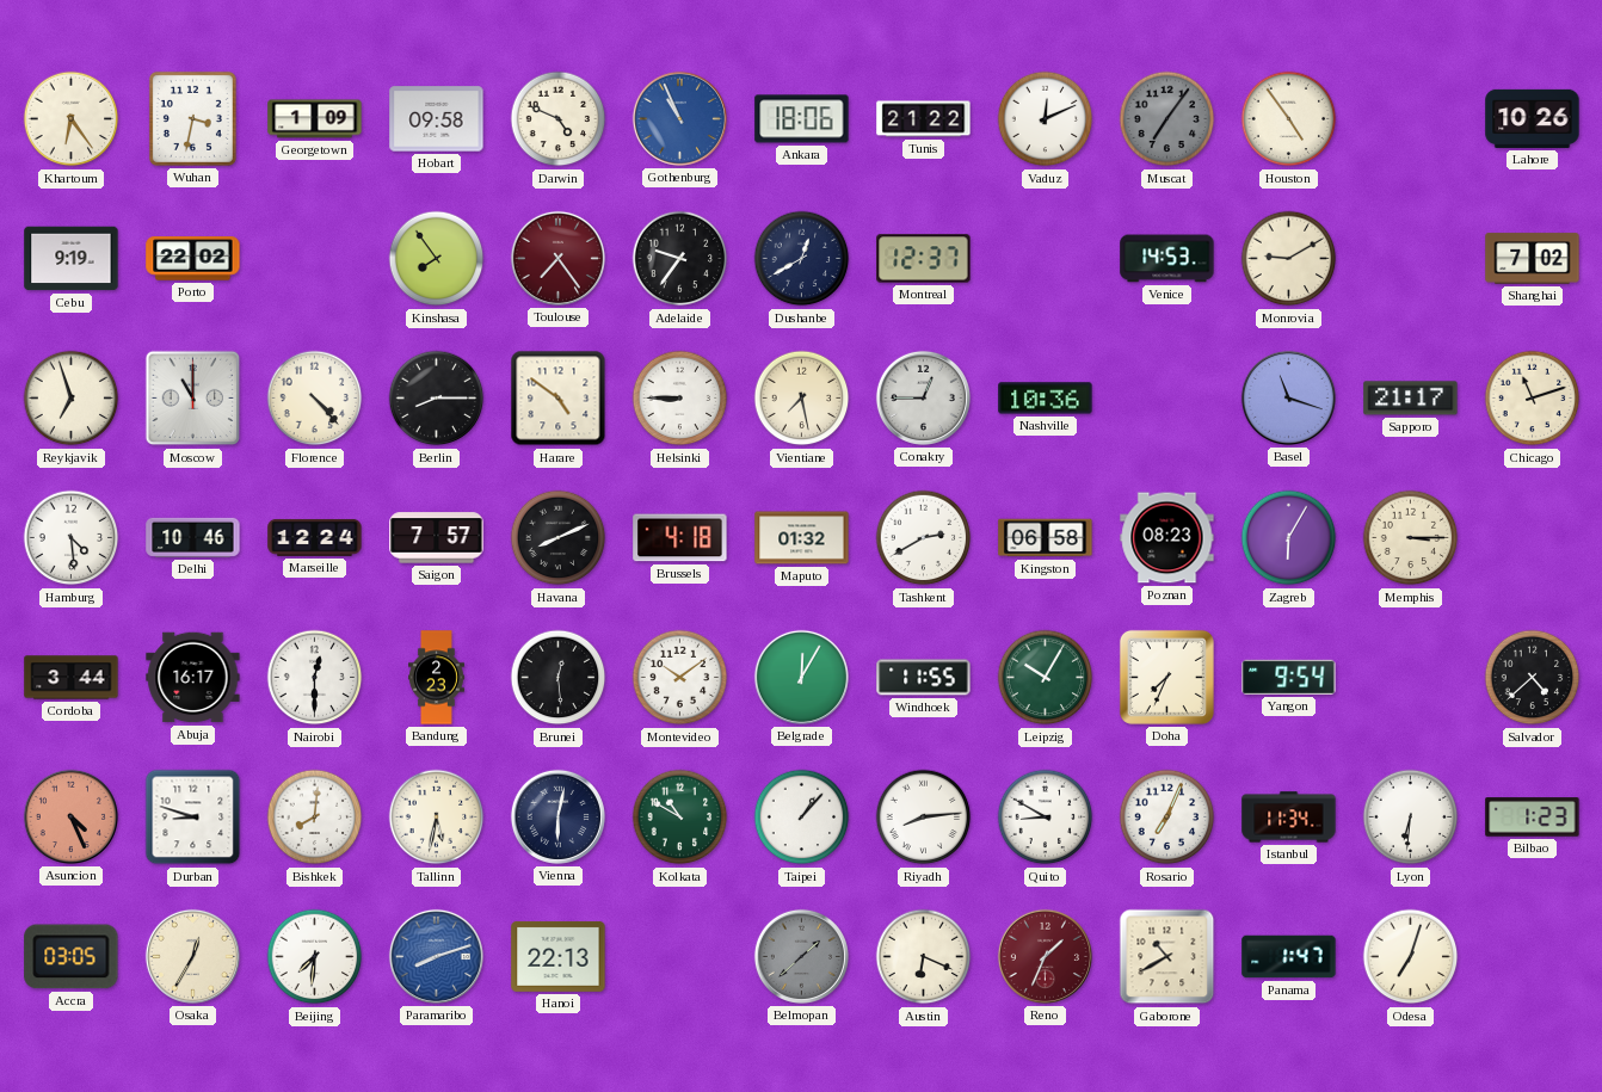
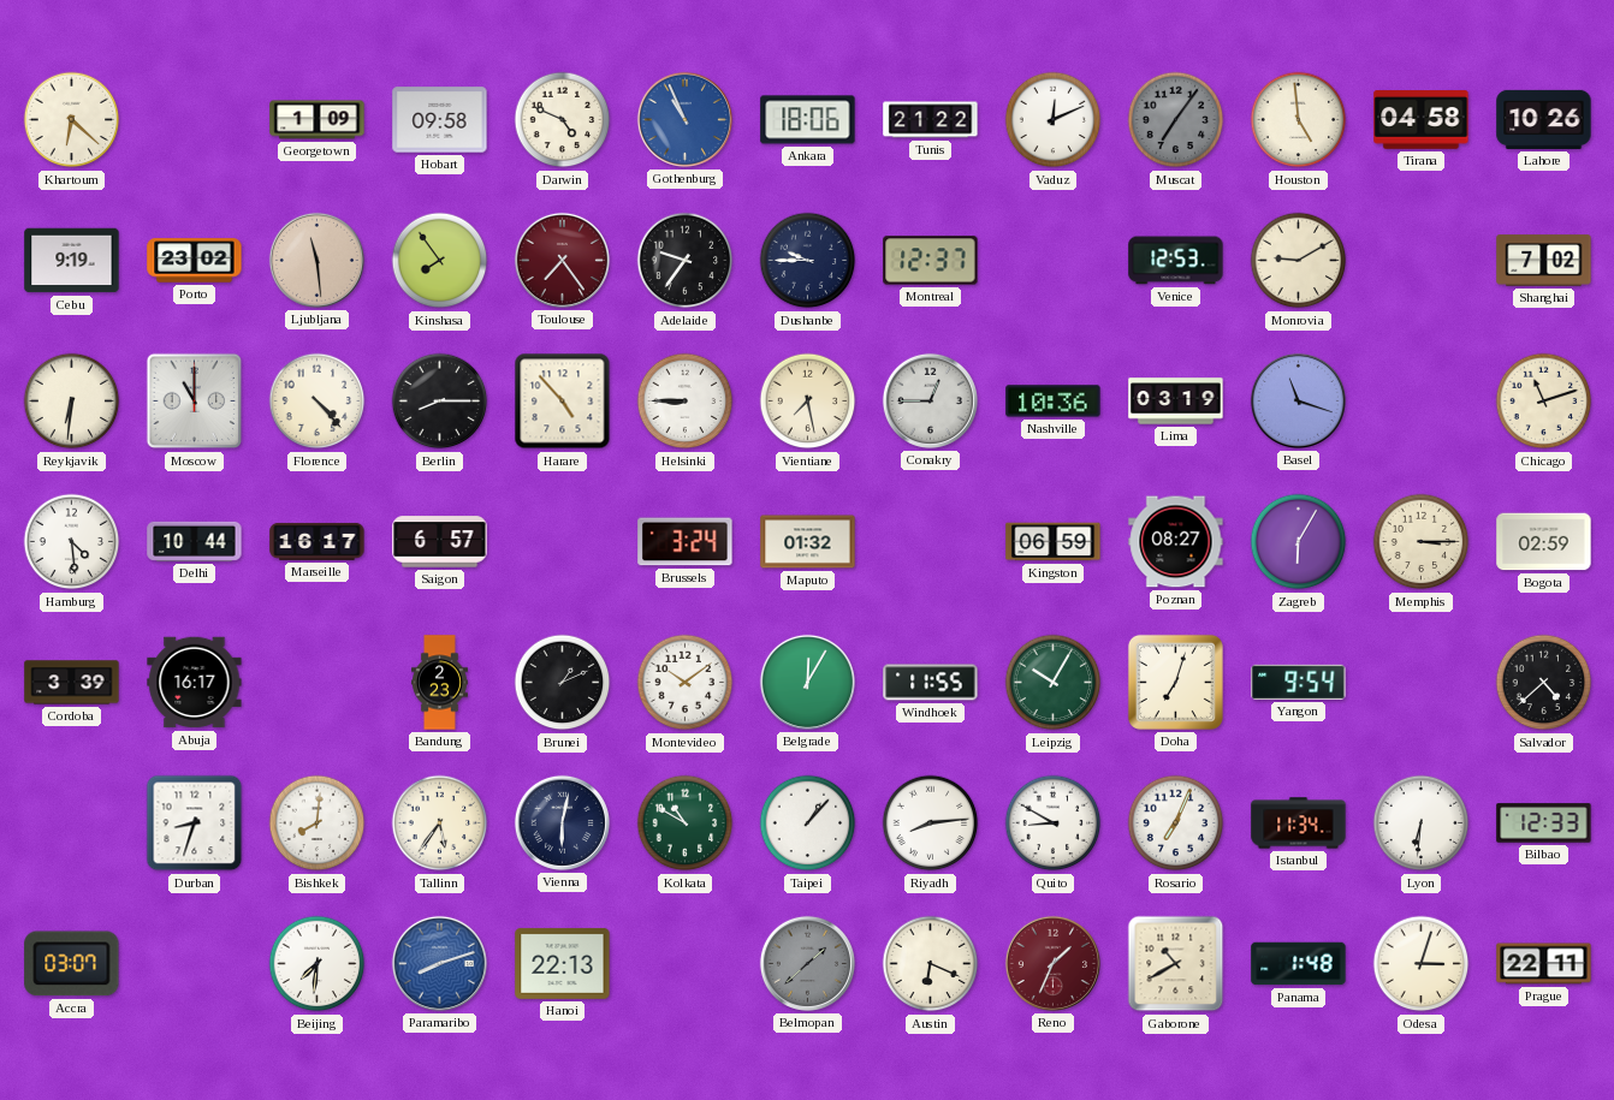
Khartoum: 6:24 -> 6:22
Wuhan: 3:32 -> none
Houston: 4:54 -> 4:59
Tirana: none -> 04:58
Porto: 22:02 -> 23:02
Ljubljana: none -> 11:29
Dushanbe: 12:40 -> 9:45
Venice: 14:53 -> 12:53
Reykjavik: 6:57 -> 6:31
Harare: 4:51 -> 4:53
Lima: none -> 03:19
Sapporo: 21:17 -> none
Delhi: 10:46 -> 10:44
Marseille: 12:24 -> 16:17
Saigon: 7:57 -> 6:57
Havana: 8:11 -> none
Brussels: 4:18 -> 3:24
Tashkent: 2:40 -> none
Kingston: 06:58 -> 06:59
Poznan: 08:23 -> 08:27
Bogota: none -> 02:59
Cordoba: 3:44 -> 3:39
Nairobi: 12:30 -> none
Brunei: 12:29 -> 1:11
Doha: 7:34 -> 7:03
Asuncion: 4:26 -> none
Durban: 8:48 -> 8:33
Tallinn: 5:32 -> 5:36
Bilbao: 1:23 -> 12:33
Accra: 03:05 -> 03:07
Osaka: 12:35 -> none
Panama: 1:47 -> 1:48
Odesa: 7:03 -> 3:03
Prague: none -> 22:11
